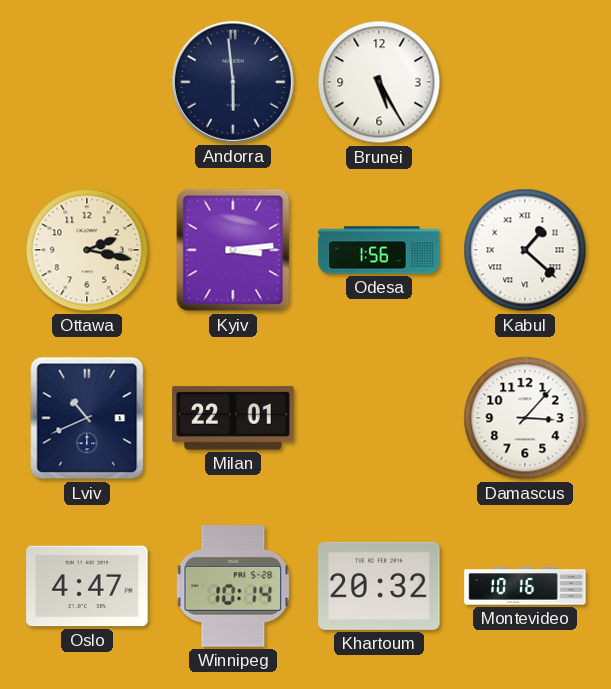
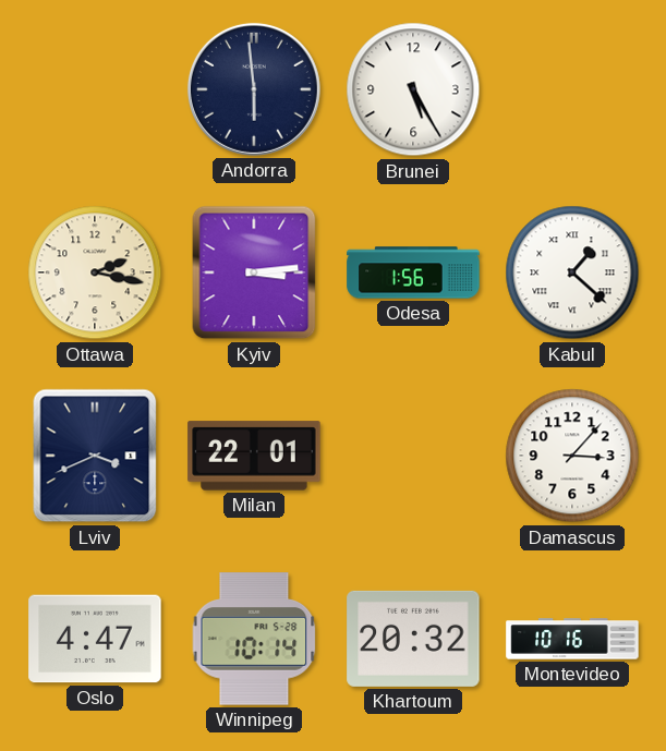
Lviv: 10:41 -> 3:41
